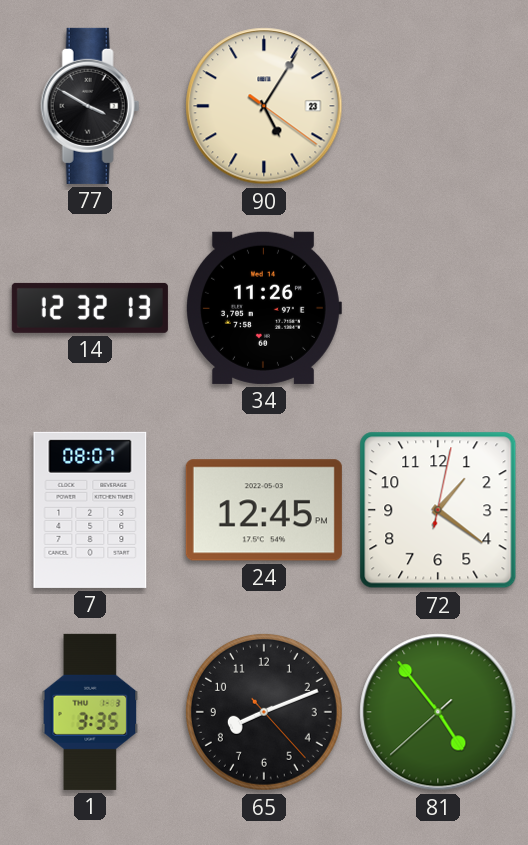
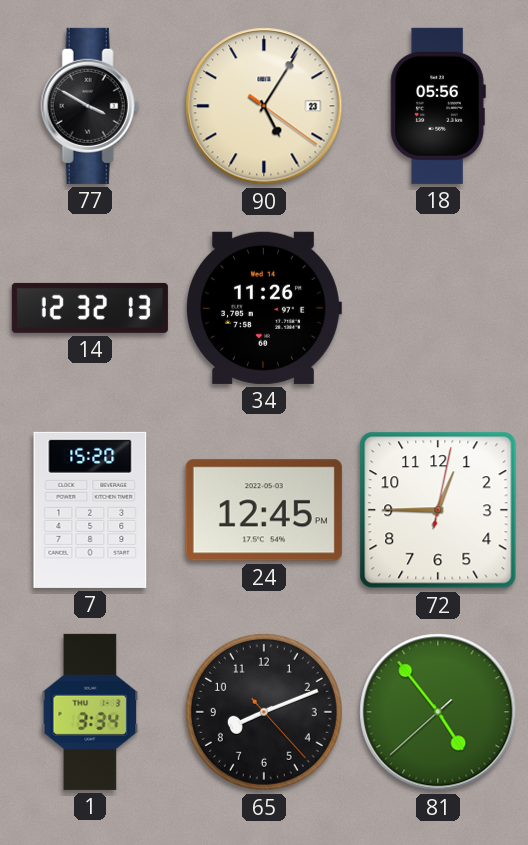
18: none -> 05:56
7: 08:07 -> 15:20
72: 1:21 -> 12:45
1: 3:35 -> 3:34
